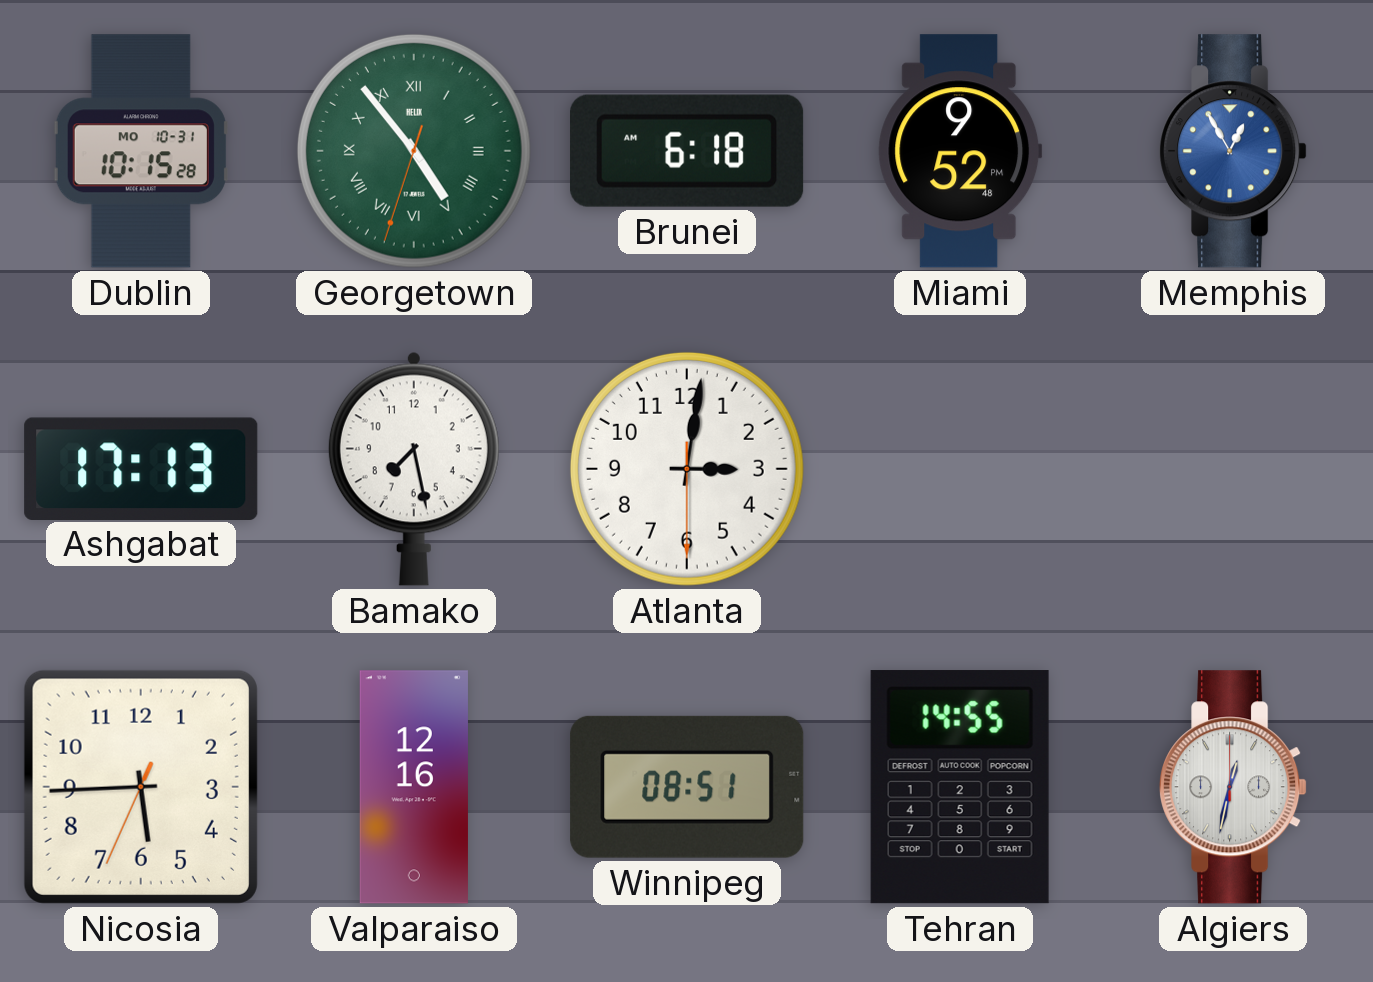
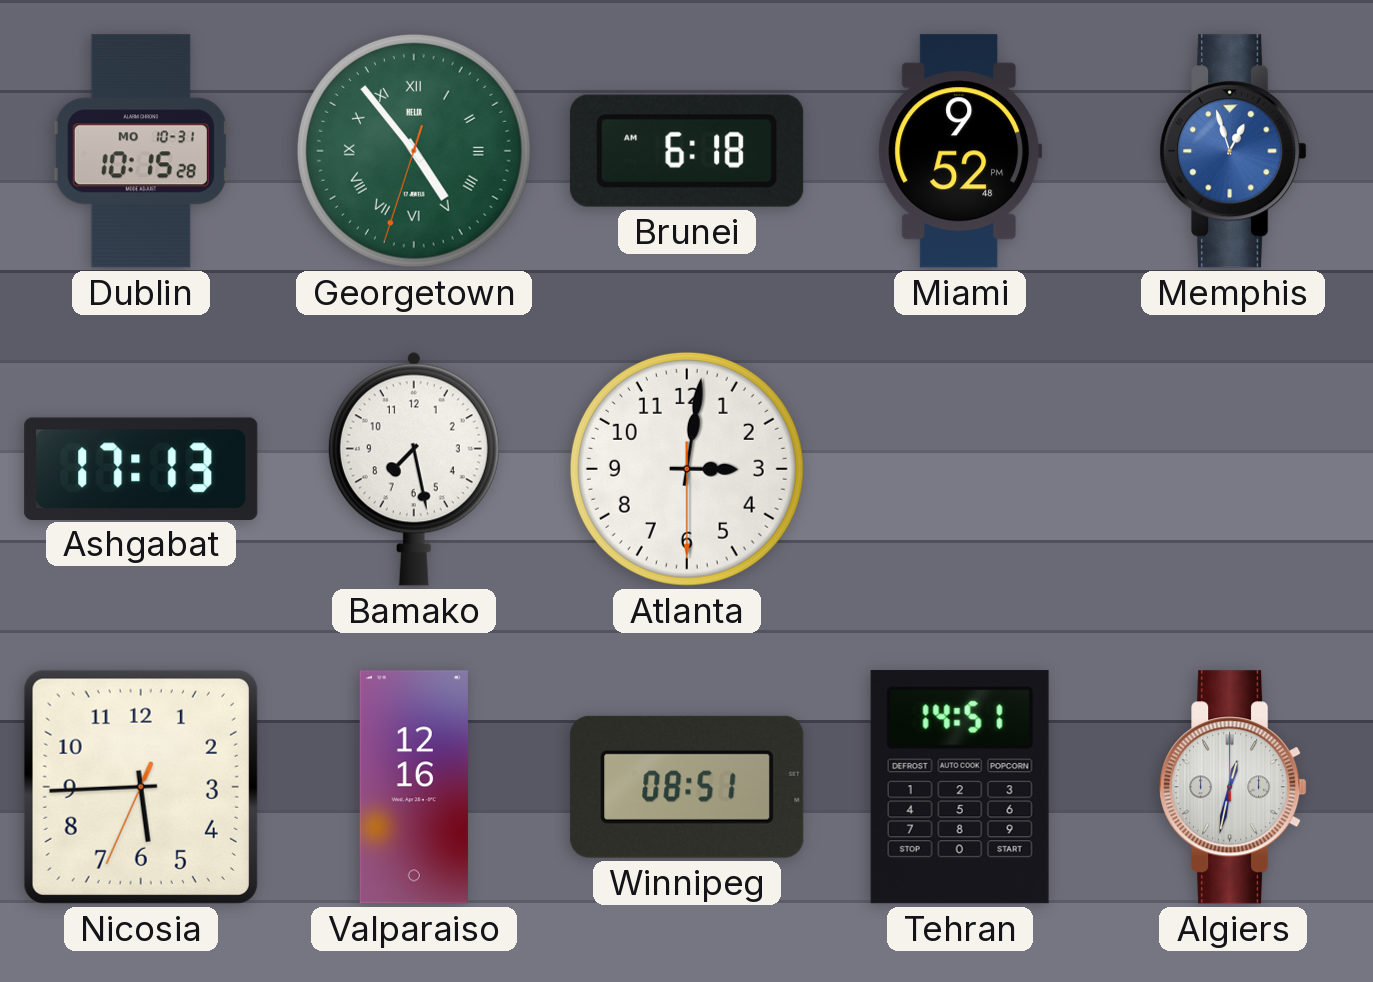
Memphis: 12:55 -> 12:57
Tehran: 14:55 -> 14:51
